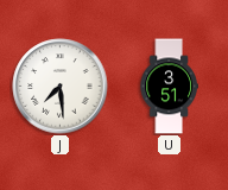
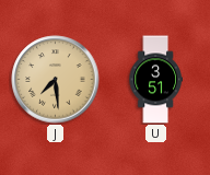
J dial: white -> champagne
